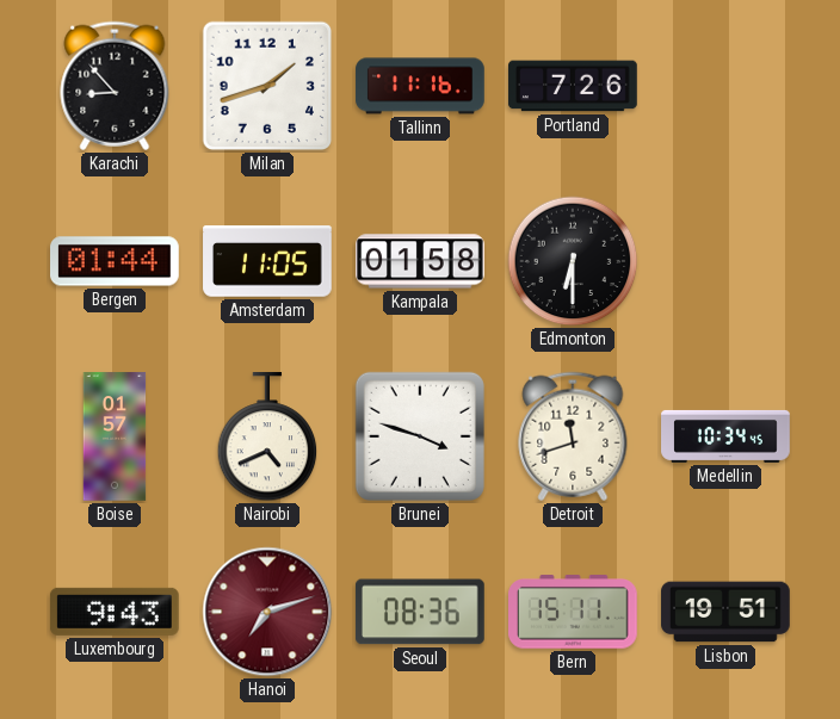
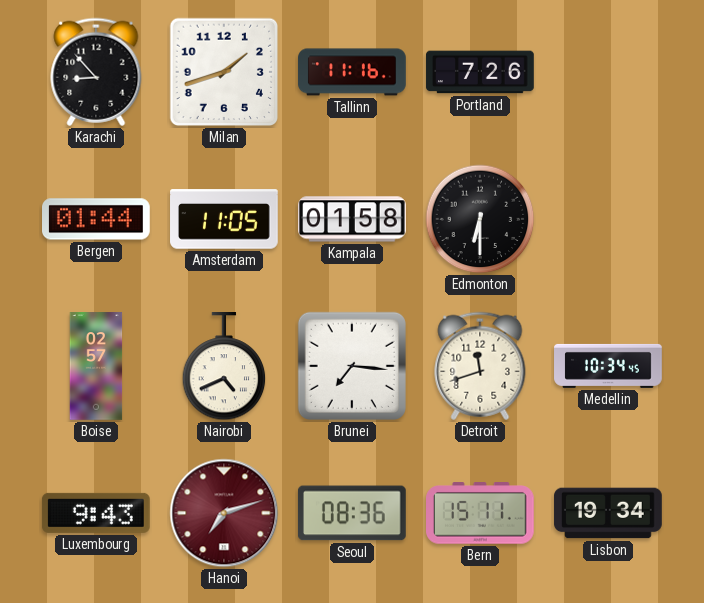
Boise: 01:57 -> 02:57
Brunei: 3:48 -> 7:16
Lisbon: 19:51 -> 19:34
